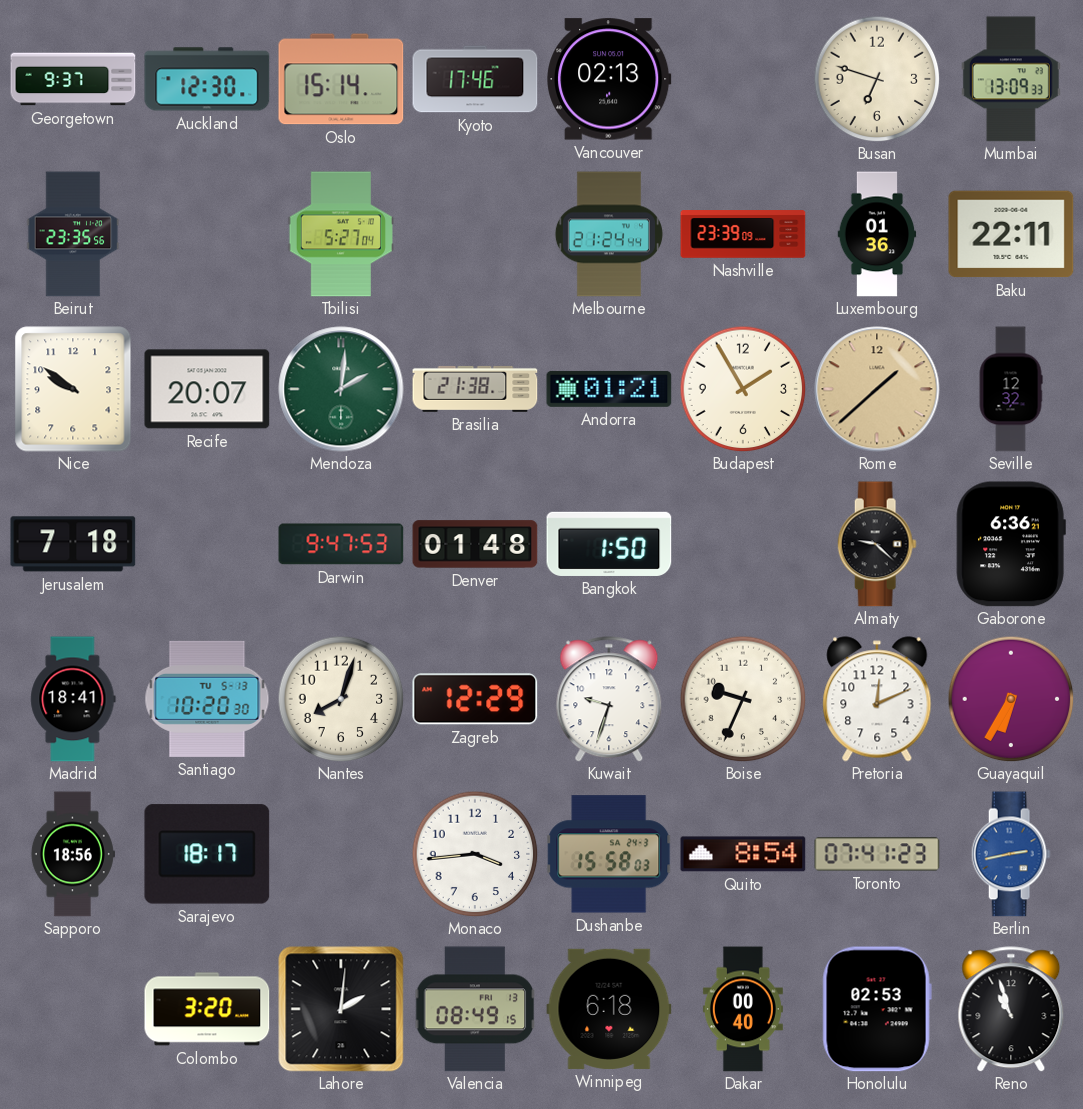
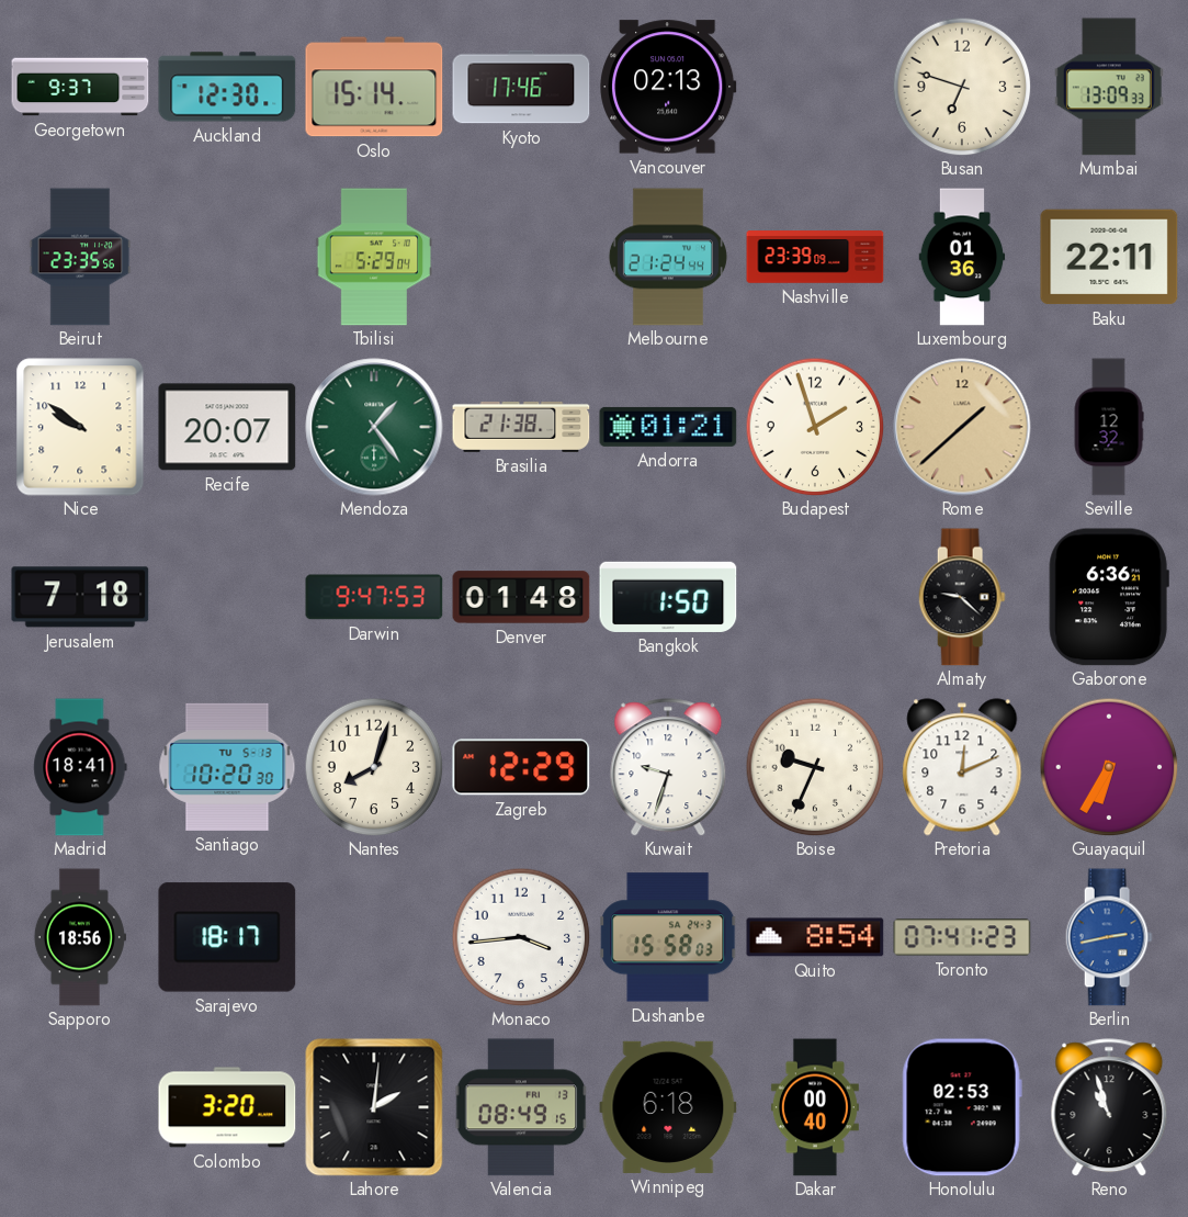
Tbilisi: 5:27 -> 5:29
Mendoza: 2:01 -> 1:24
Budapest: 1:55 -> 1:57
